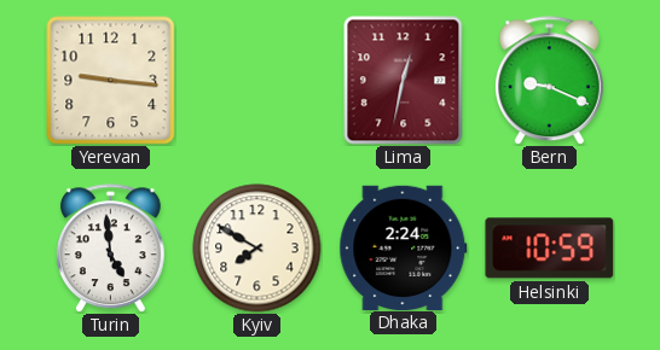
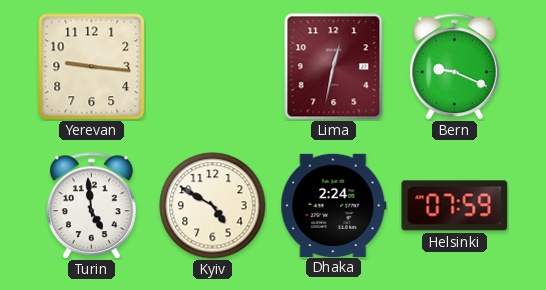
Kyiv: 7:50 -> 4:50
Helsinki: 10:59 -> 07:59
